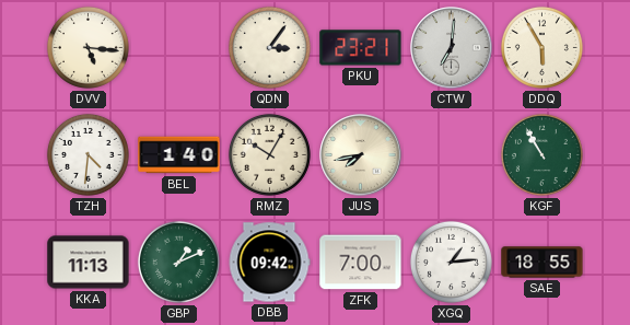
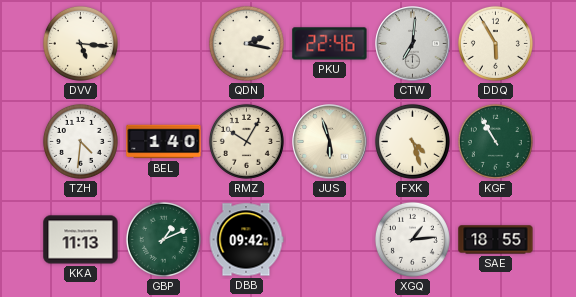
QDN: 3:06 -> 2:17
PKU: 23:21 -> 22:46
JUS: 7:43 -> 5:57
FXK: none -> 4:27
ZFK: 7:00 -> none
